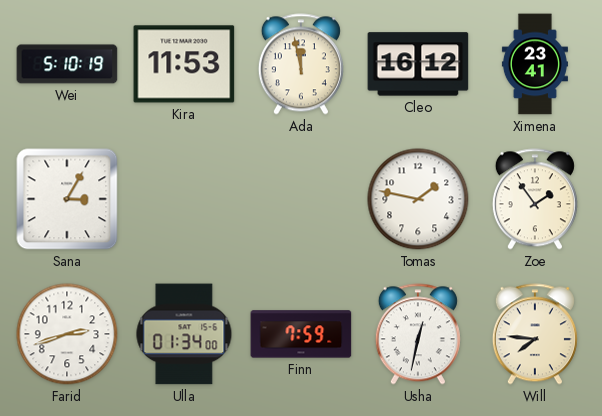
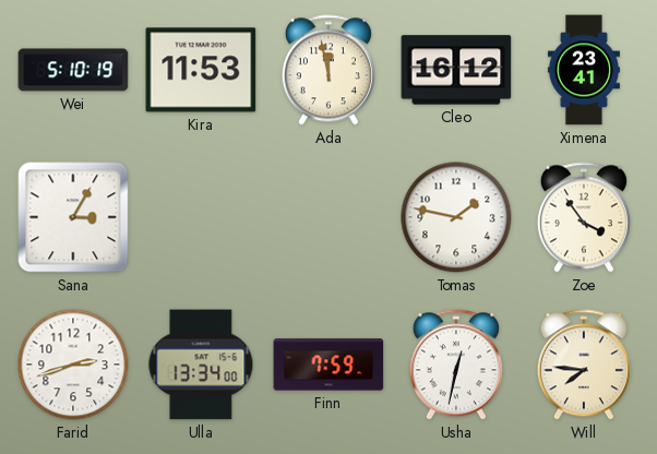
Zoe: 1:54 -> 3:54
Ulla: 01:34 -> 13:34
